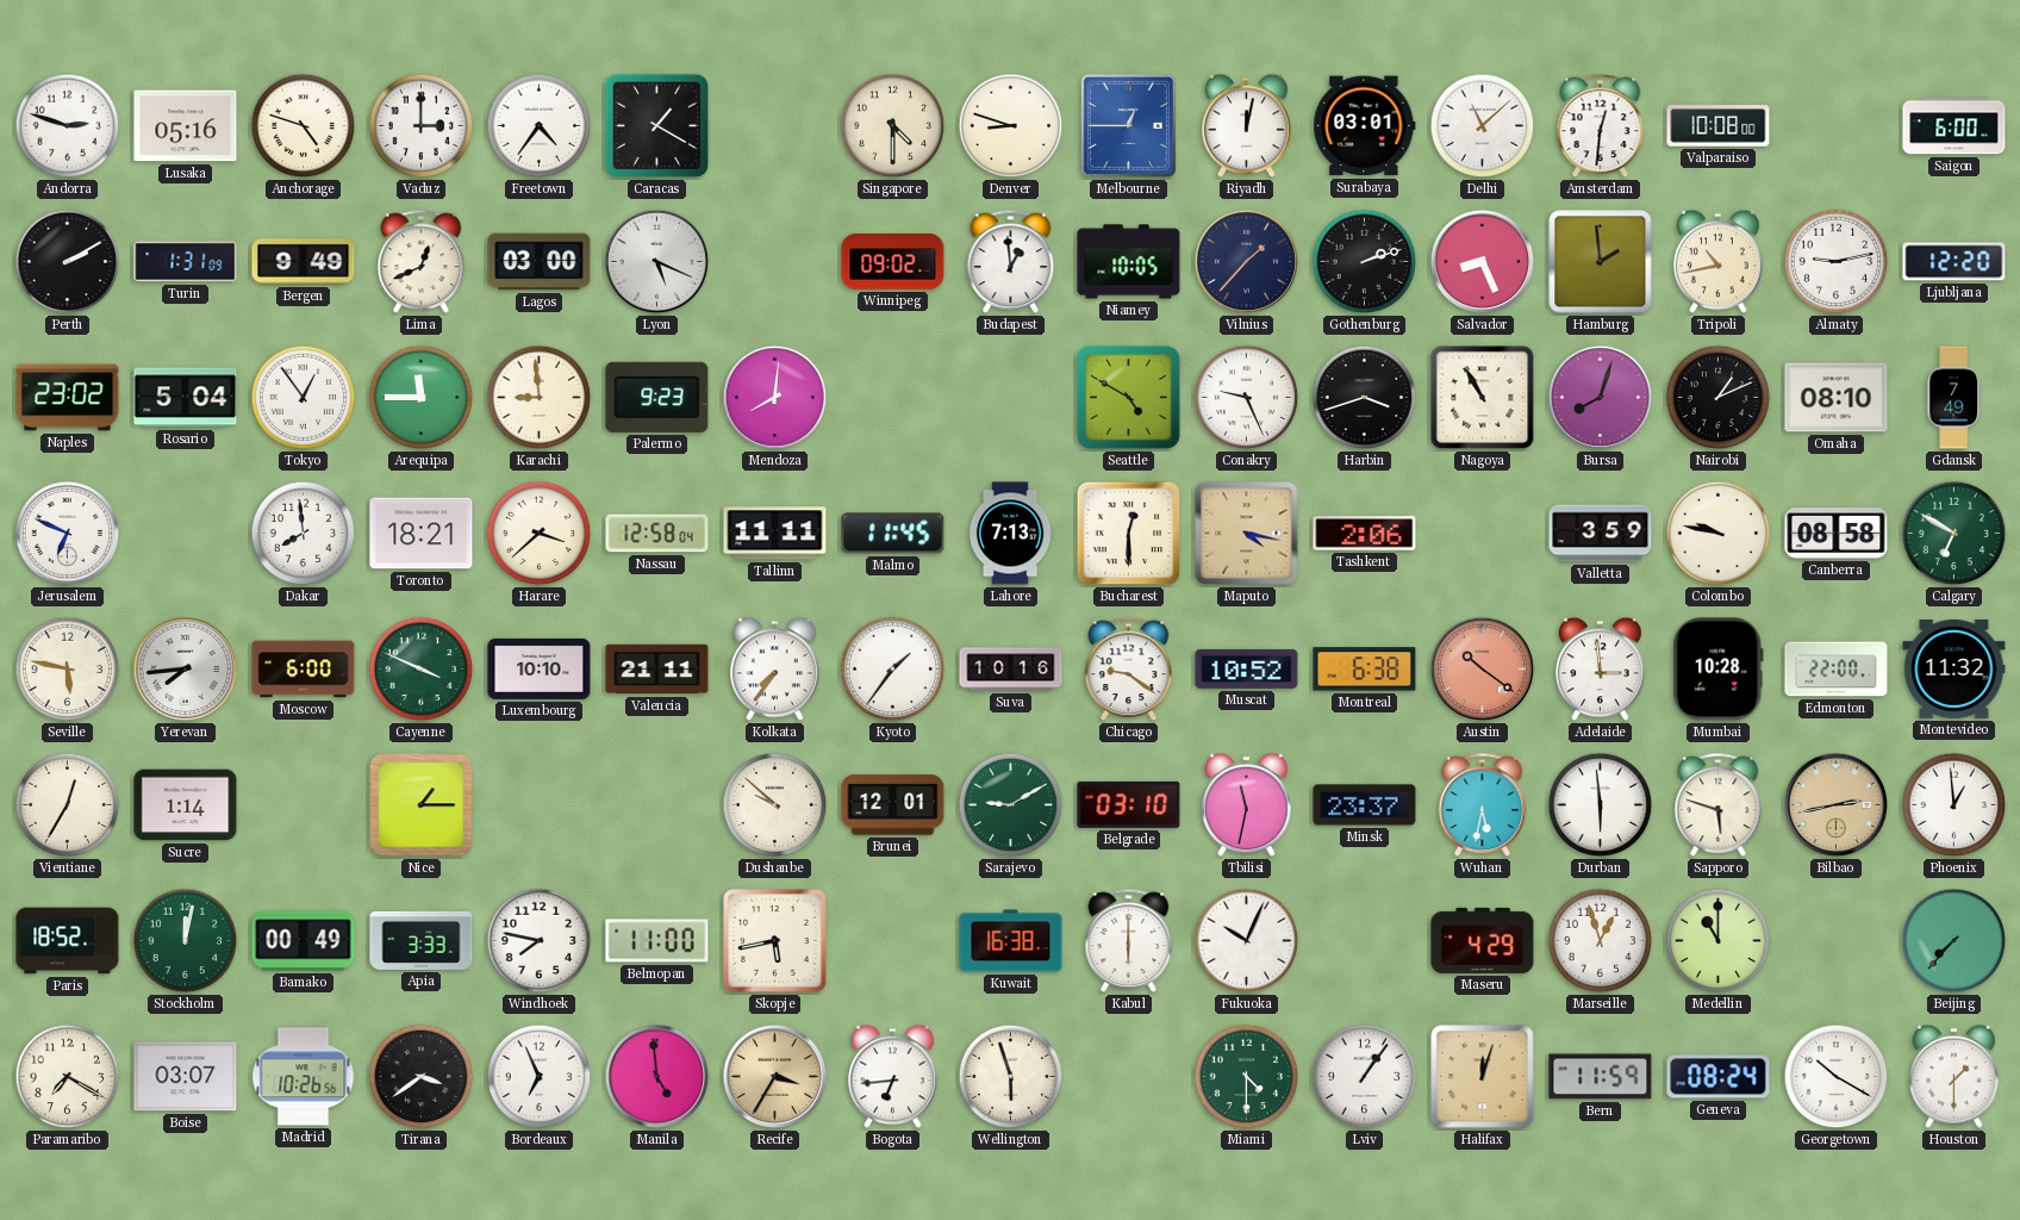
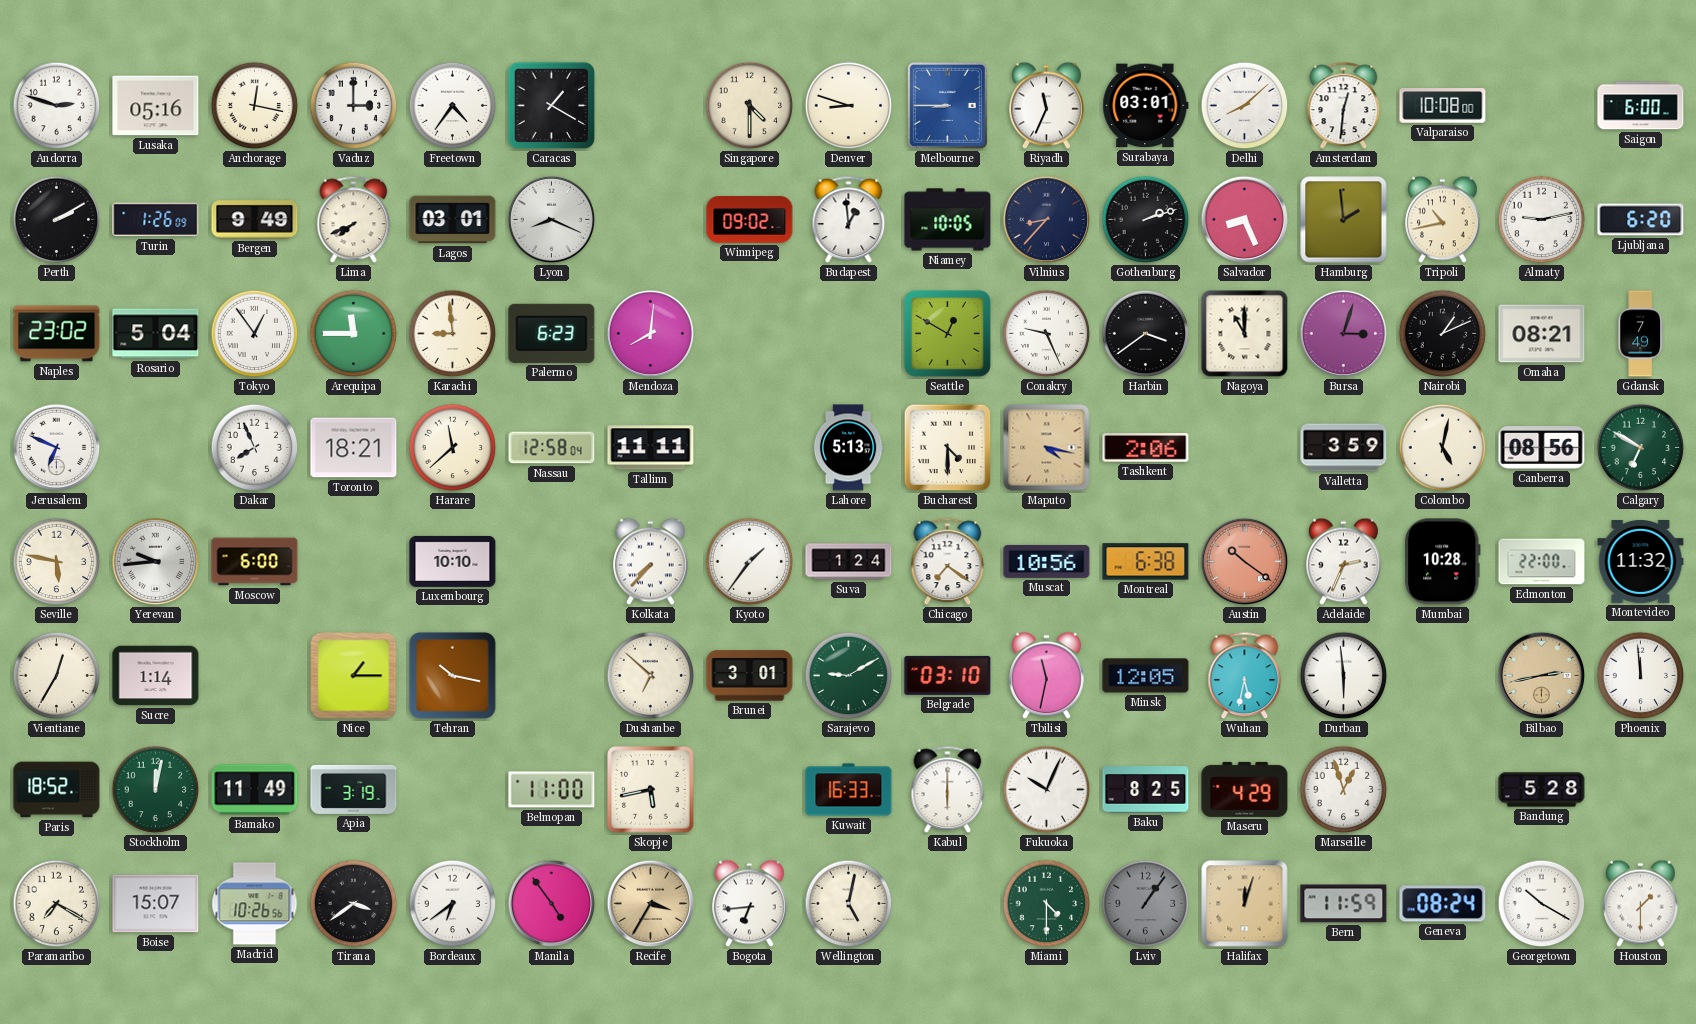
Anchorage: 4:48 -> 12:17
Melbourne: 12:45 -> 8:45
Riyadh: 12:02 -> 11:34
Delhi: 11:08 -> 8:08
Turin: 1:31 -> 1:26
Lima: 12:41 -> 7:41
Lagos: 03:00 -> 03:01
Lyon: 5:19 -> 8:19
Vilnius: 1:37 -> 8:37
Ljubljana: 12:20 -> 6:20
Palermo: 9:23 -> 6:23
Seattle: 4:50 -> 12:50
Harbin: 3:42 -> 3:39
Nagoya: 10:55 -> 11:00
Bursa: 8:03 -> 3:03
Omaha: 08:10 -> 08:21
Dakar: 7:59 -> 7:56
Harare: 3:38 -> 11:38
Malmo: 11:45 -> none
Lahore: 7:13 -> 5:13
Bucharest: 12:30 -> 4:30
Colombo: 9:47 -> 5:02
Canberra: 08:58 -> 08:56
Yerevan: 7:44 -> 9:44
Cayenne: 3:49 -> none
Valencia: 21:11 -> none
Kolkata: 7:36 -> 7:37
Suva: 10:16 -> 1:24
Chicago: 9:21 -> 7:21
Muscat: 10:52 -> 10:56
Adelaide: 2:59 -> 2:34
Tehran: none -> 10:17
Dushanbe: 9:52 -> 6:52
Brunei: 12:01 -> 3:01
Minsk: 23:37 -> 12:05
Sapporo: 5:48 -> none
Phoenix: 12:59 -> 11:59
Bamako: 00:49 -> 11:49
Apia: 3:33 -> 3:19
Windhoek: 7:47 -> none
Kuwait: 16:38 -> 16:33
Baku: none -> 8:25
Medellin: 11:00 -> none
Bandung: none -> 5:28
Beijing: 7:37 -> none
Boise: 03:07 -> 15:07
Bordeaux: 6:56 -> 6:39
Manila: 4:59 -> 4:54
Wellington: 5:57 -> 5:02
Lviv dial: white -> grey
